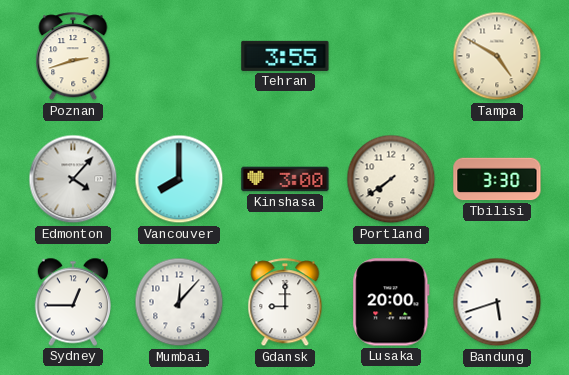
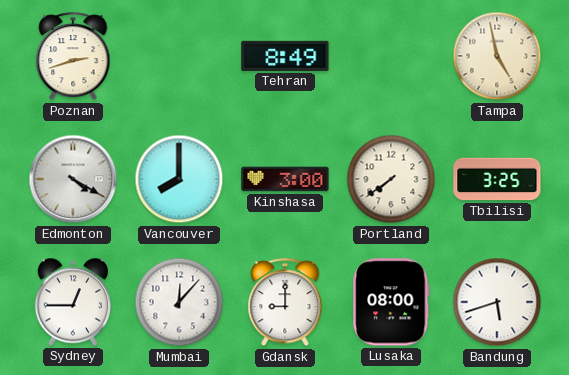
Tehran: 3:55 -> 8:49
Tampa: 4:50 -> 4:58
Edmonton: 4:07 -> 4:20
Tbilisi: 3:30 -> 3:25
Lusaka: 20:00 -> 08:00
